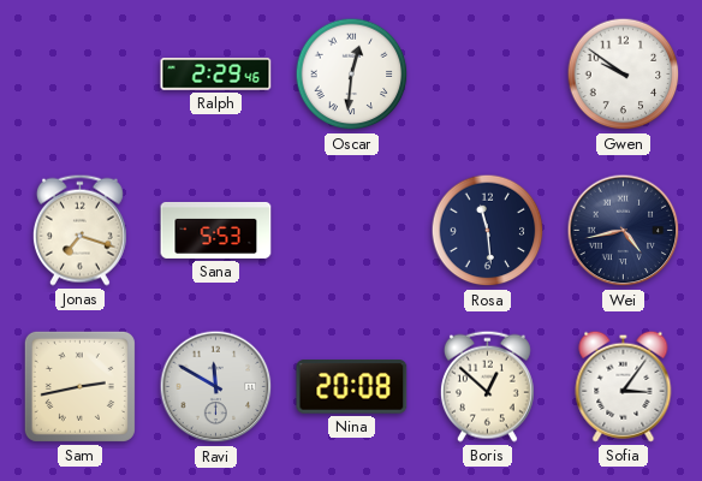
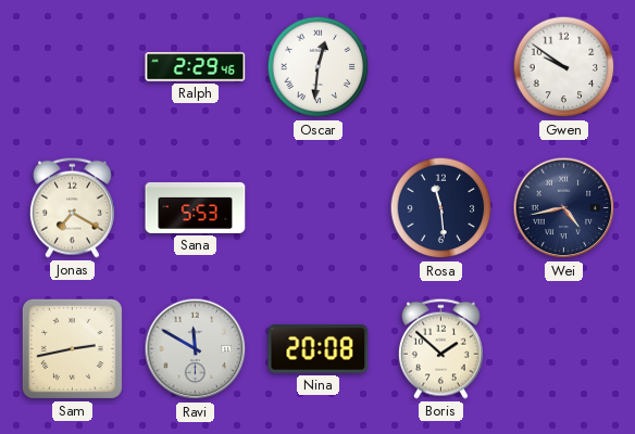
Jonas: 7:18 -> 7:20
Boris: 12:52 -> 1:52
Sofia: 3:06 -> none
